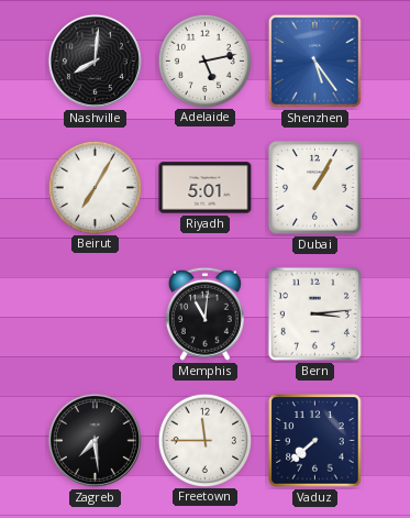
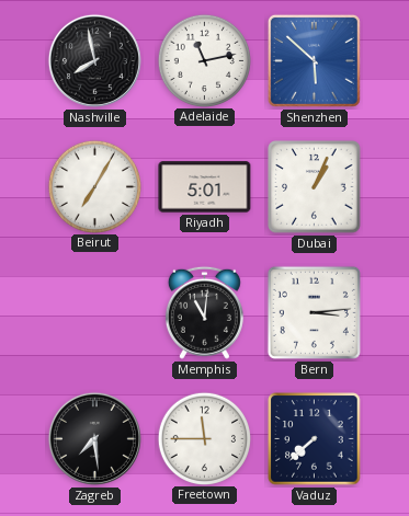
Nashville: 8:01 -> 7:58
Adelaide: 5:13 -> 11:13
Shenzhen: 5:24 -> 5:52
Dubai: 1:05 -> 1:04
